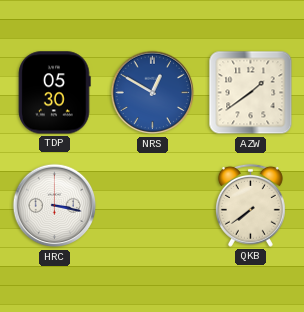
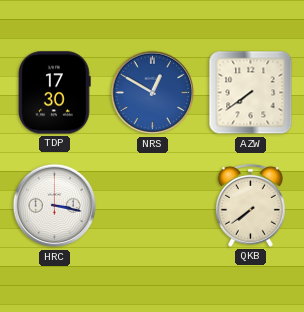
TDP: 05:30 -> 17:30
AZW: 1:39 -> 7:39
